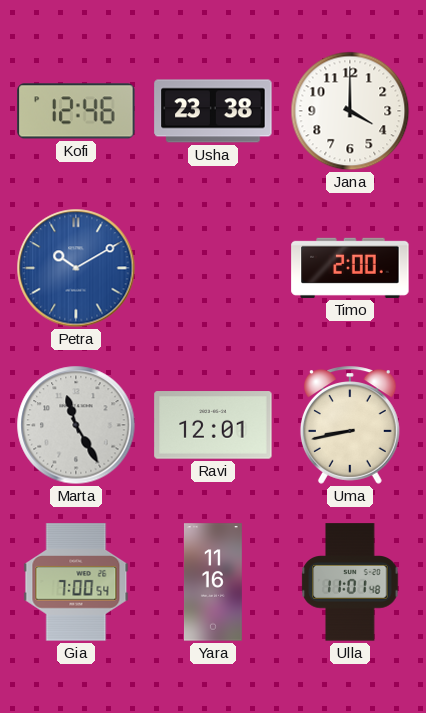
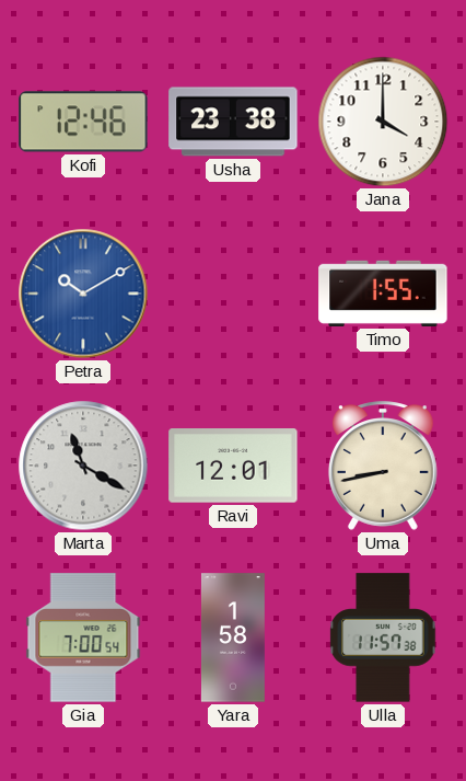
Timo: 2:00 -> 1:55
Marta: 11:25 -> 11:20
Yara: 11:16 -> 1:58
Ulla: 11:01 -> 11:57
